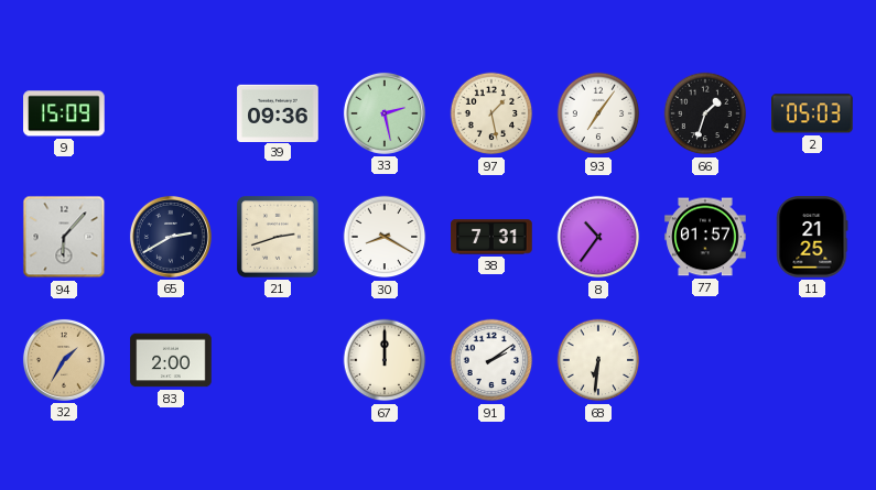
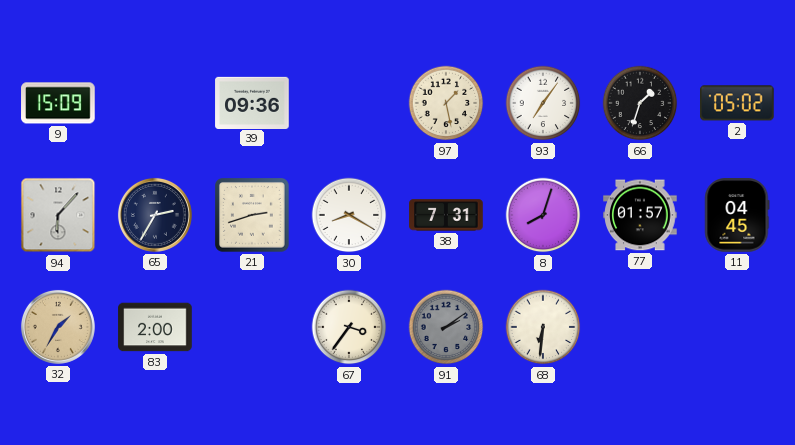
33: 2:28 -> none
2: 05:03 -> 05:02
65: 2:40 -> 2:35
8: 10:36 -> 8:03
11: 21:25 -> 04:45
67: 12:00 -> 3:36
91 dial: white -> grey
